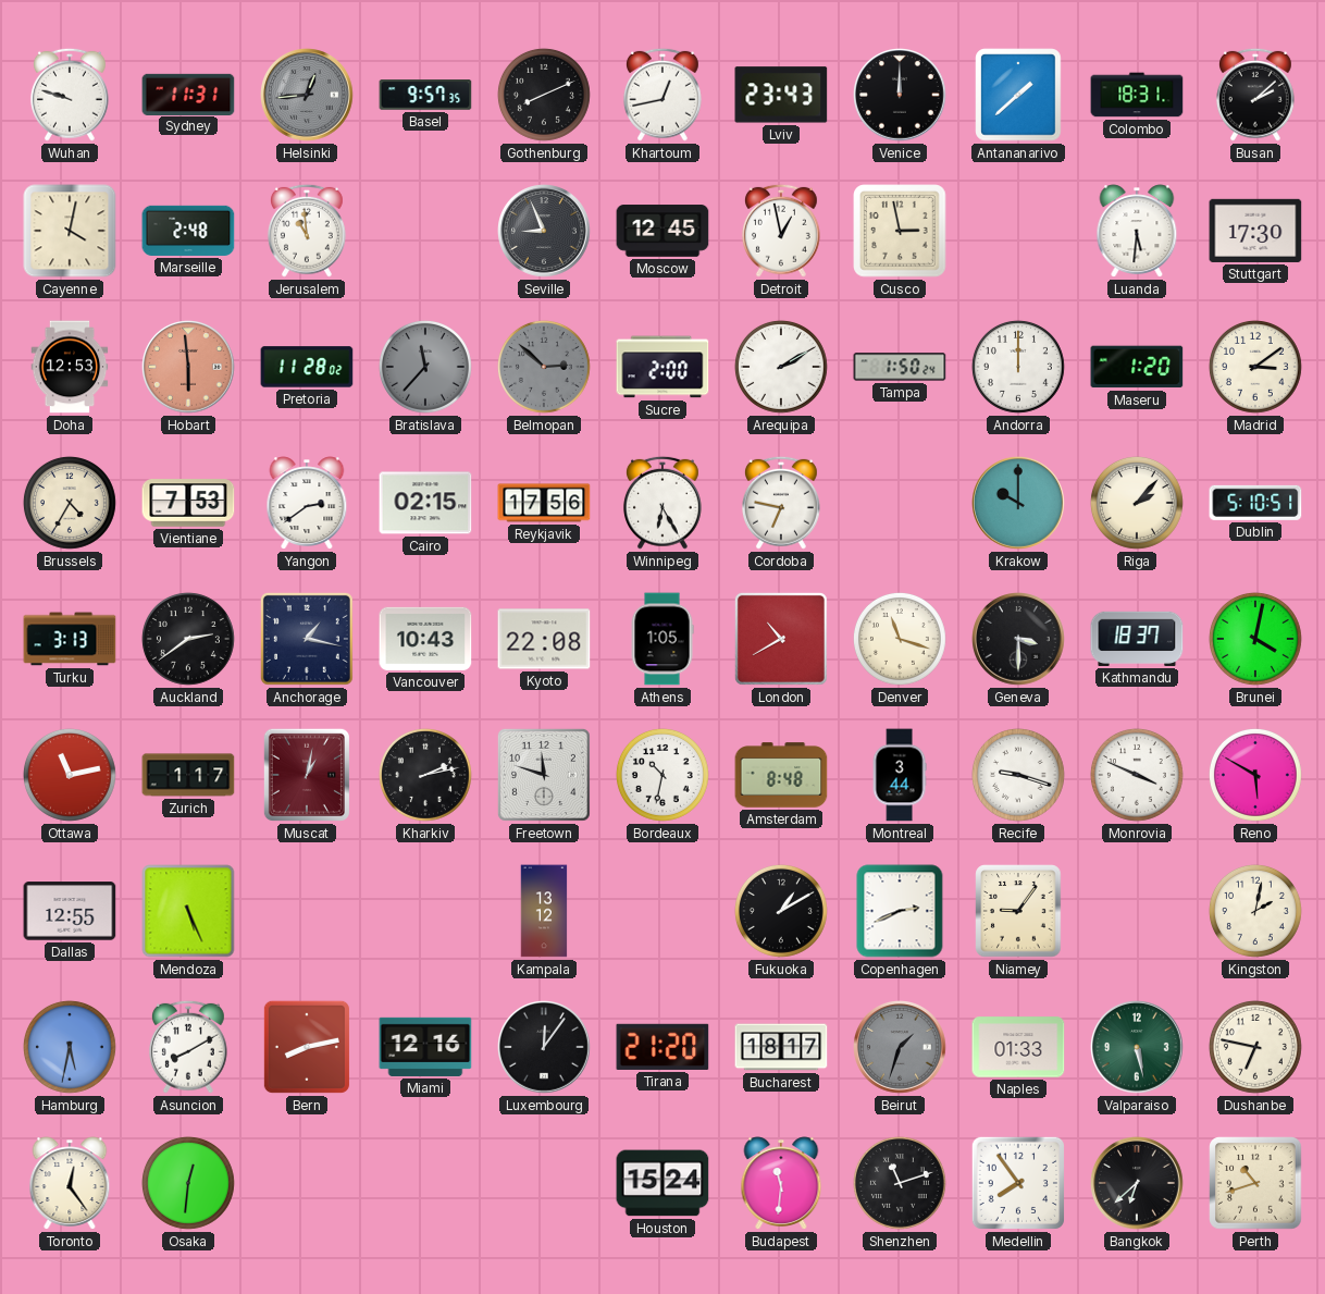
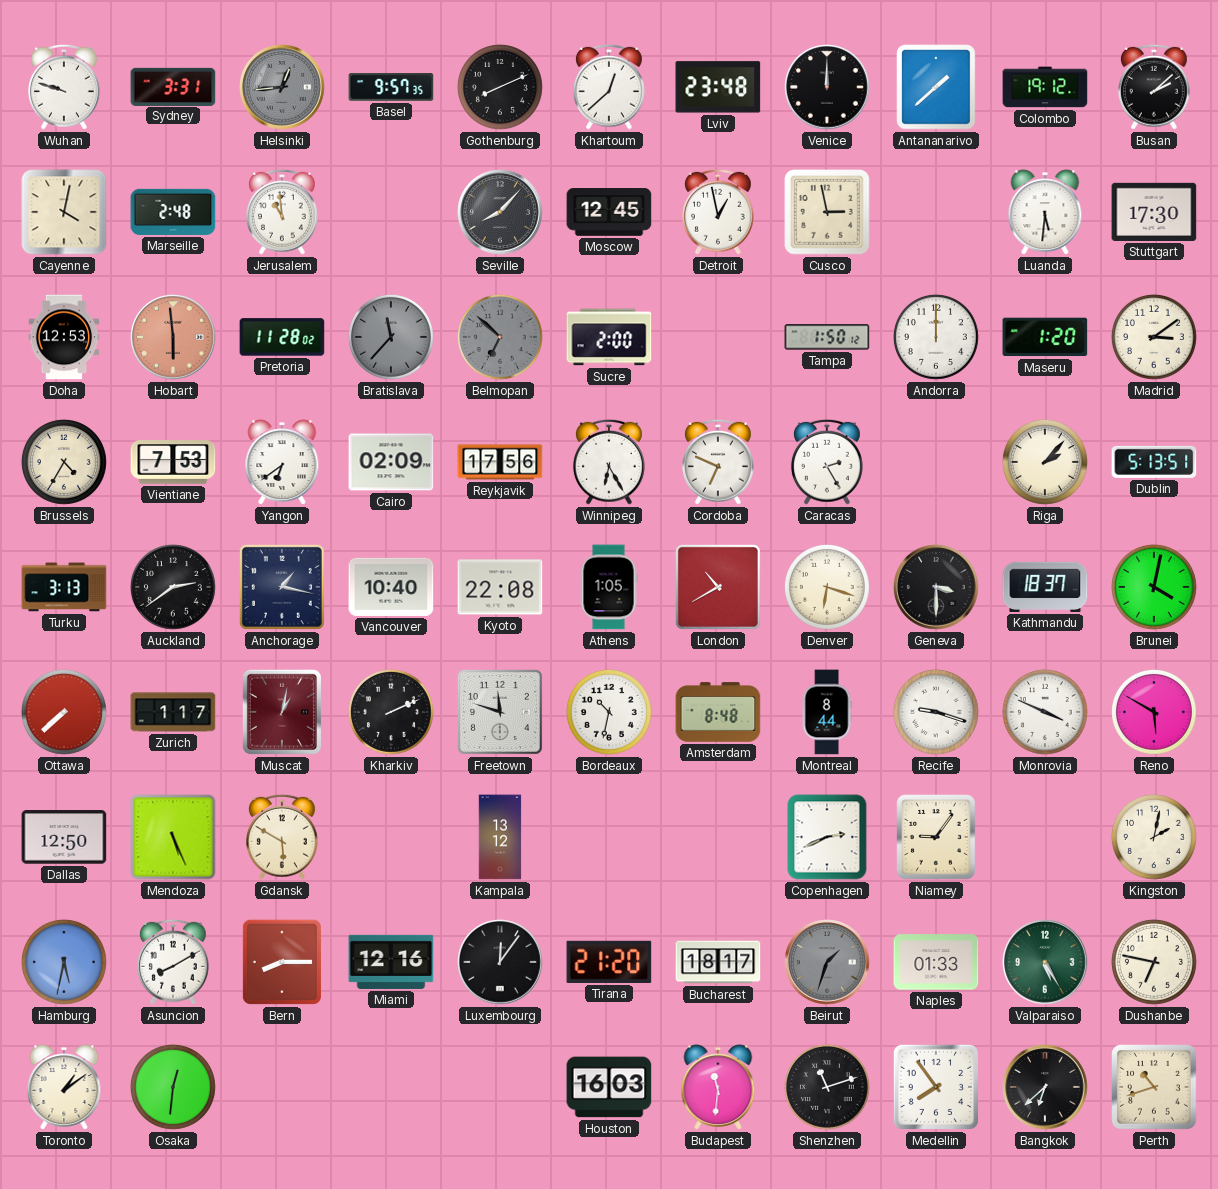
Sydney: 11:31 -> 3:31
Khartoum: 12:43 -> 12:38
Lviv: 23:43 -> 23:48
Colombo: 18:31 -> 19:12
Seville: 8:56 -> 8:07
Belmopan: 2:52 -> 6:52
Arequipa: 2:10 -> none
Tampa: 1:50:24 -> 1:50:12
Yangon: 2:39 -> 6:39
Cairo: 02:15 -> 02:09
Cordoba: 6:47 -> 6:49
Caracas: none -> 2:25
Krakow: 10:00 -> none
Dublin: 5:10 -> 5:13
Vancouver: 10:43 -> 10:40
Denver: 11:18 -> 6:18
Ottawa: 11:13 -> 7:38
Kharkiv: 2:13 -> 2:11
Montreal: 3:44 -> 8:44
Dallas: 12:55 -> 12:50
Gdansk: none -> 5:50
Fukuoka: 1:10 -> none
Bern: 8:13 -> 8:15
Valparaiso: 5:28 -> 5:25
Toronto: 12:24 -> 1:09
Houston: 15:24 -> 16:03
